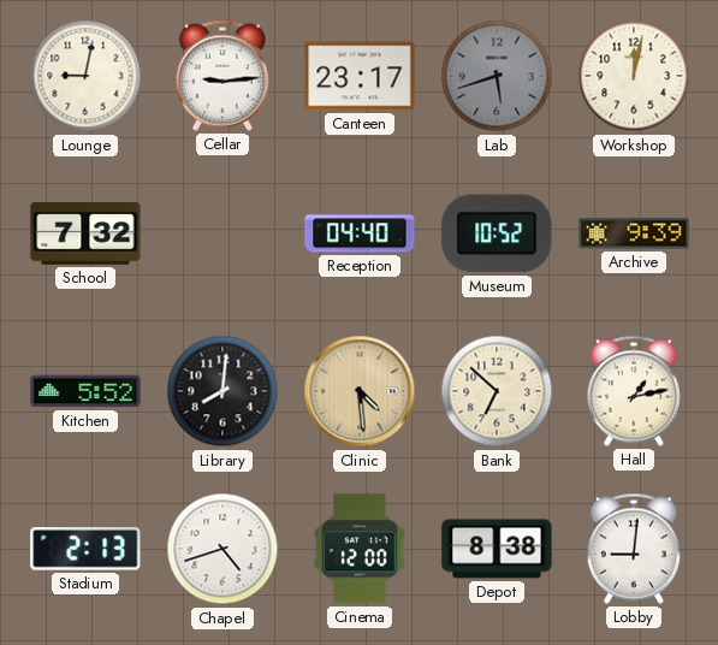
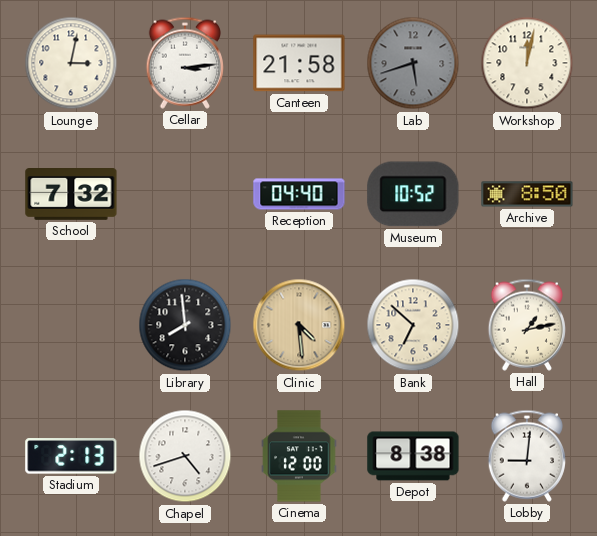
Lounge: 9:02 -> 3:02
Cellar: 9:14 -> 3:14
Canteen: 23:17 -> 21:58
Archive: 9:39 -> 8:50
Kitchen: 5:52 -> none
Library: 8:01 -> 7:59
